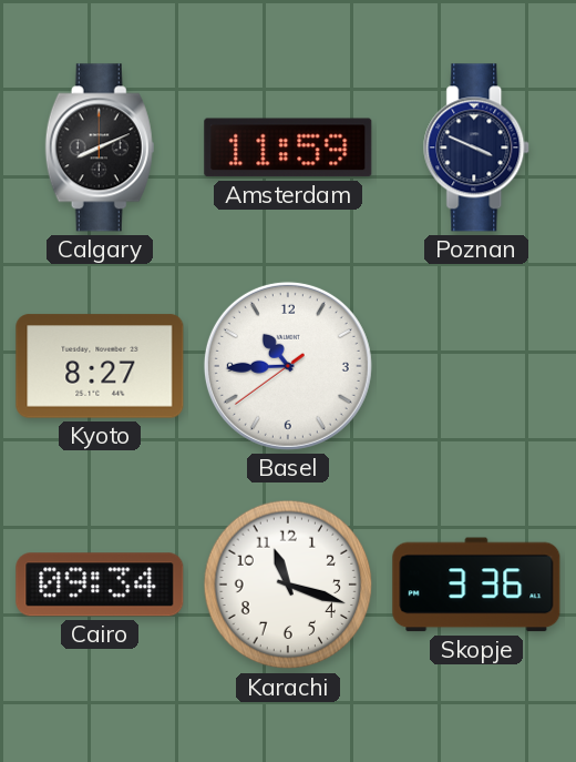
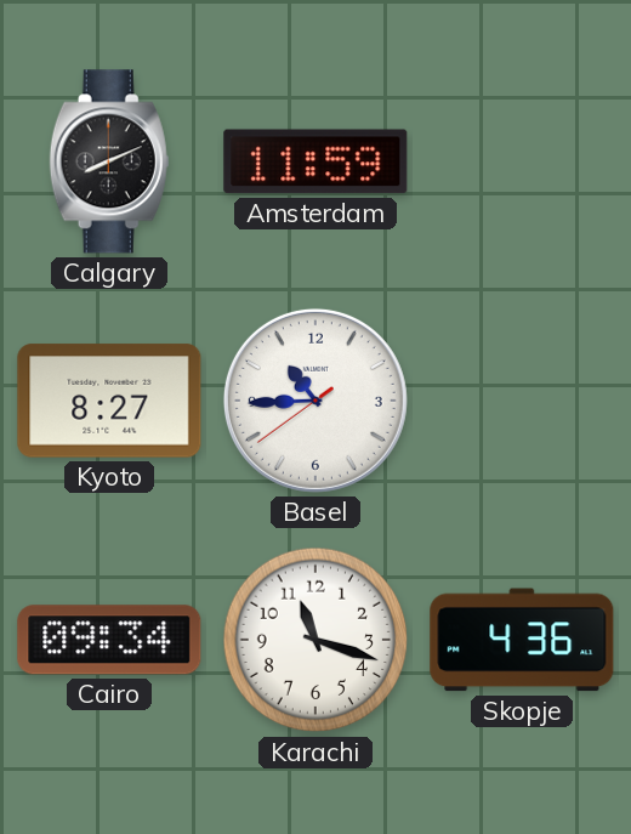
Poznan: 3:49 -> none
Skopje: 3:36 -> 4:36
